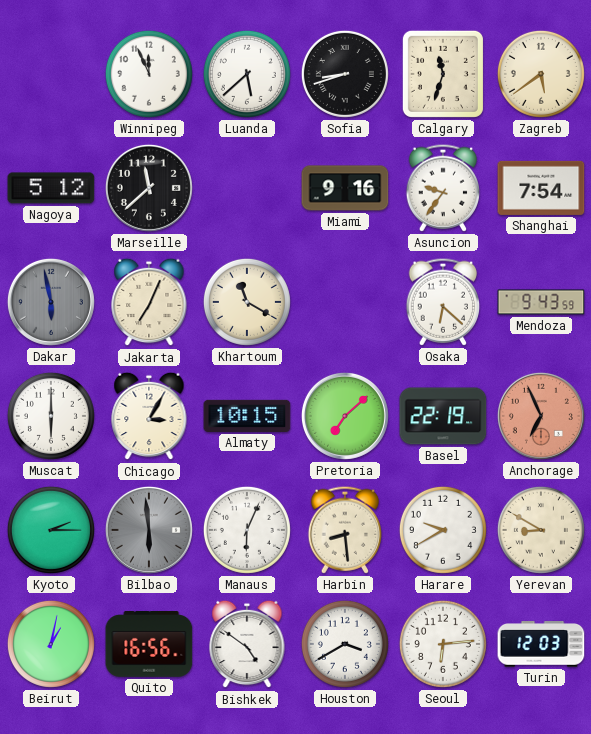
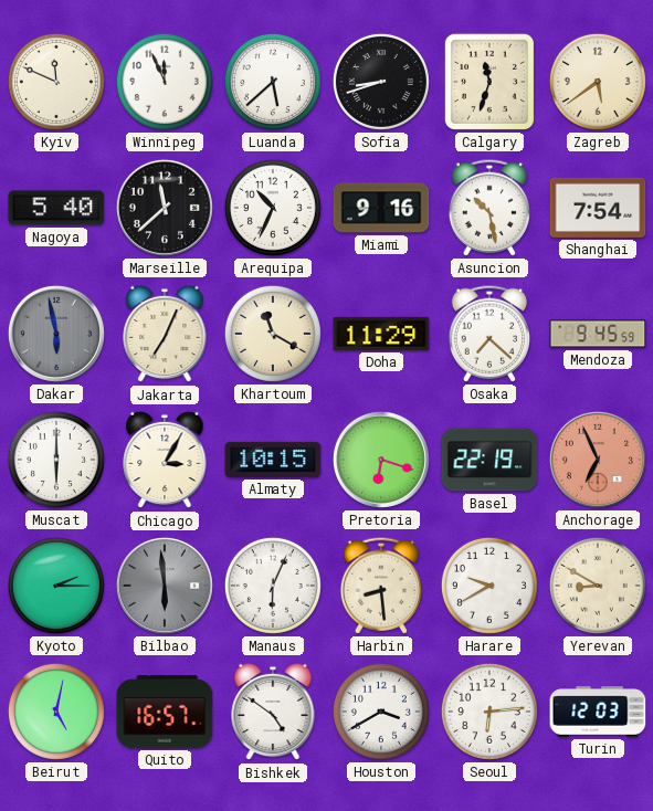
Kyiv: none -> 11:49
Nagoya: 5:12 -> 5:40
Arequipa: none -> 10:34
Asuncion: 9:36 -> 10:28
Doha: none -> 11:29
Osaka: 6:22 -> 7:22
Mendoza: 9:43 -> 9:45
Pretoria: 7:08 -> 6:18
Beirut: 1:02 -> 5:02
Quito: 16:56 -> 16:57
